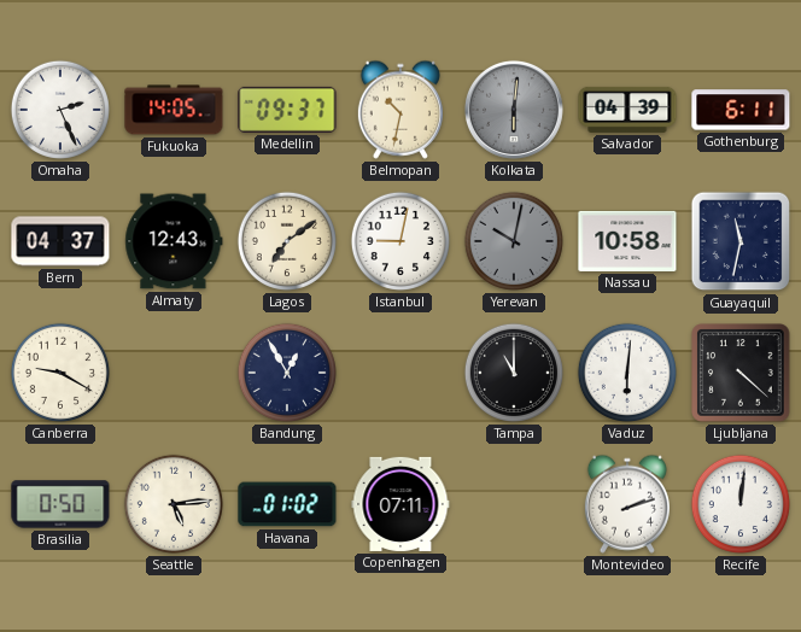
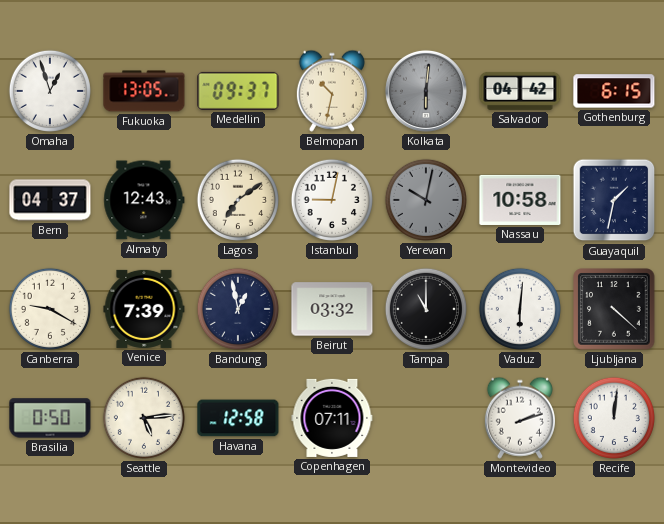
Omaha: 2:26 -> 12:57
Fukuoka: 14:05 -> 13:05
Salvador: 04:39 -> 04:42
Gothenburg: 6:11 -> 6:15
Guayaquil: 11:32 -> 1:32
Venice: none -> 7:39
Bandung: 12:55 -> 12:58
Beirut: none -> 03:32
Havana: 01:02 -> 12:58
